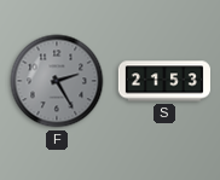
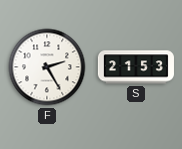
F dial: grey -> white
